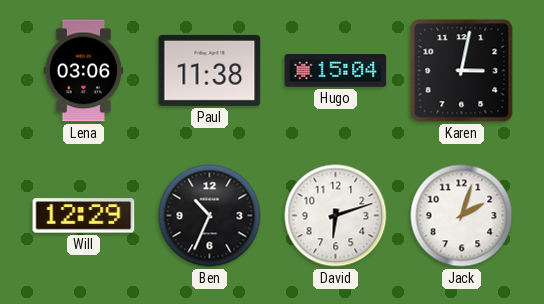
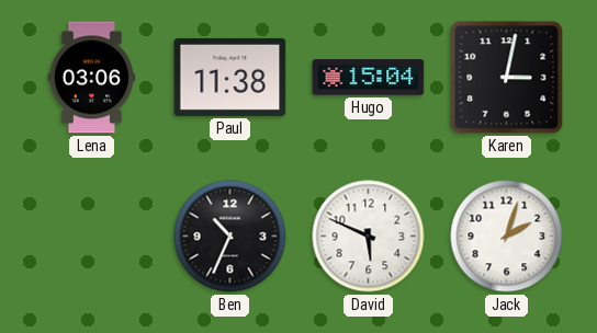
Will: 12:29 -> none
David: 6:12 -> 5:49
